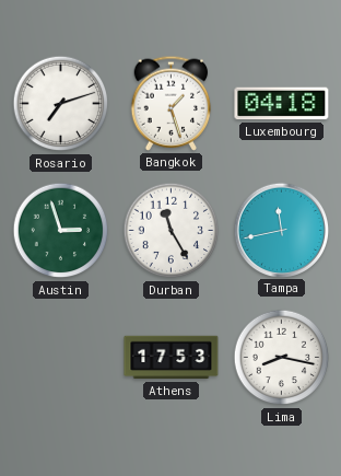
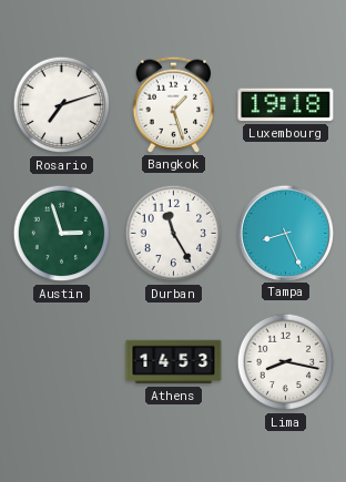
Luxembourg: 04:18 -> 19:18
Tampa: 11:43 -> 8:26
Athens: 17:53 -> 14:53
